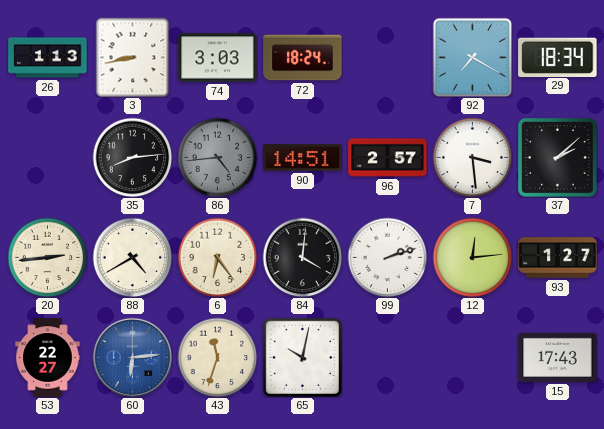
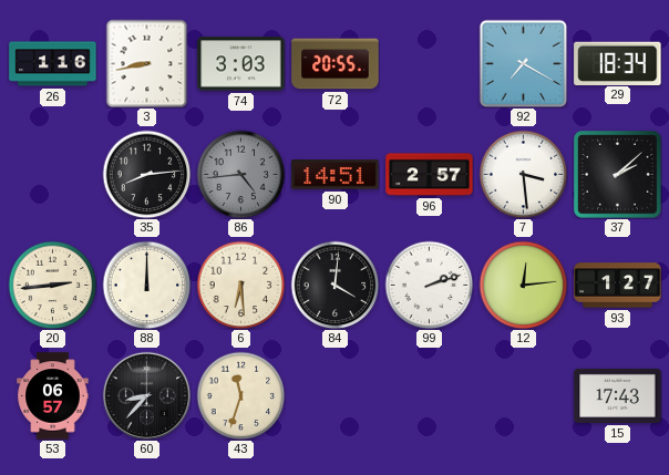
26: 1:13 -> 1:16
72: 18:24 -> 20:55
88: 4:40 -> 12:00
6: 6:24 -> 6:29
53: 22:27 -> 06:57
60: 6:14 -> 8:37
60 dial: blue -> black
65: 10:02 -> none
